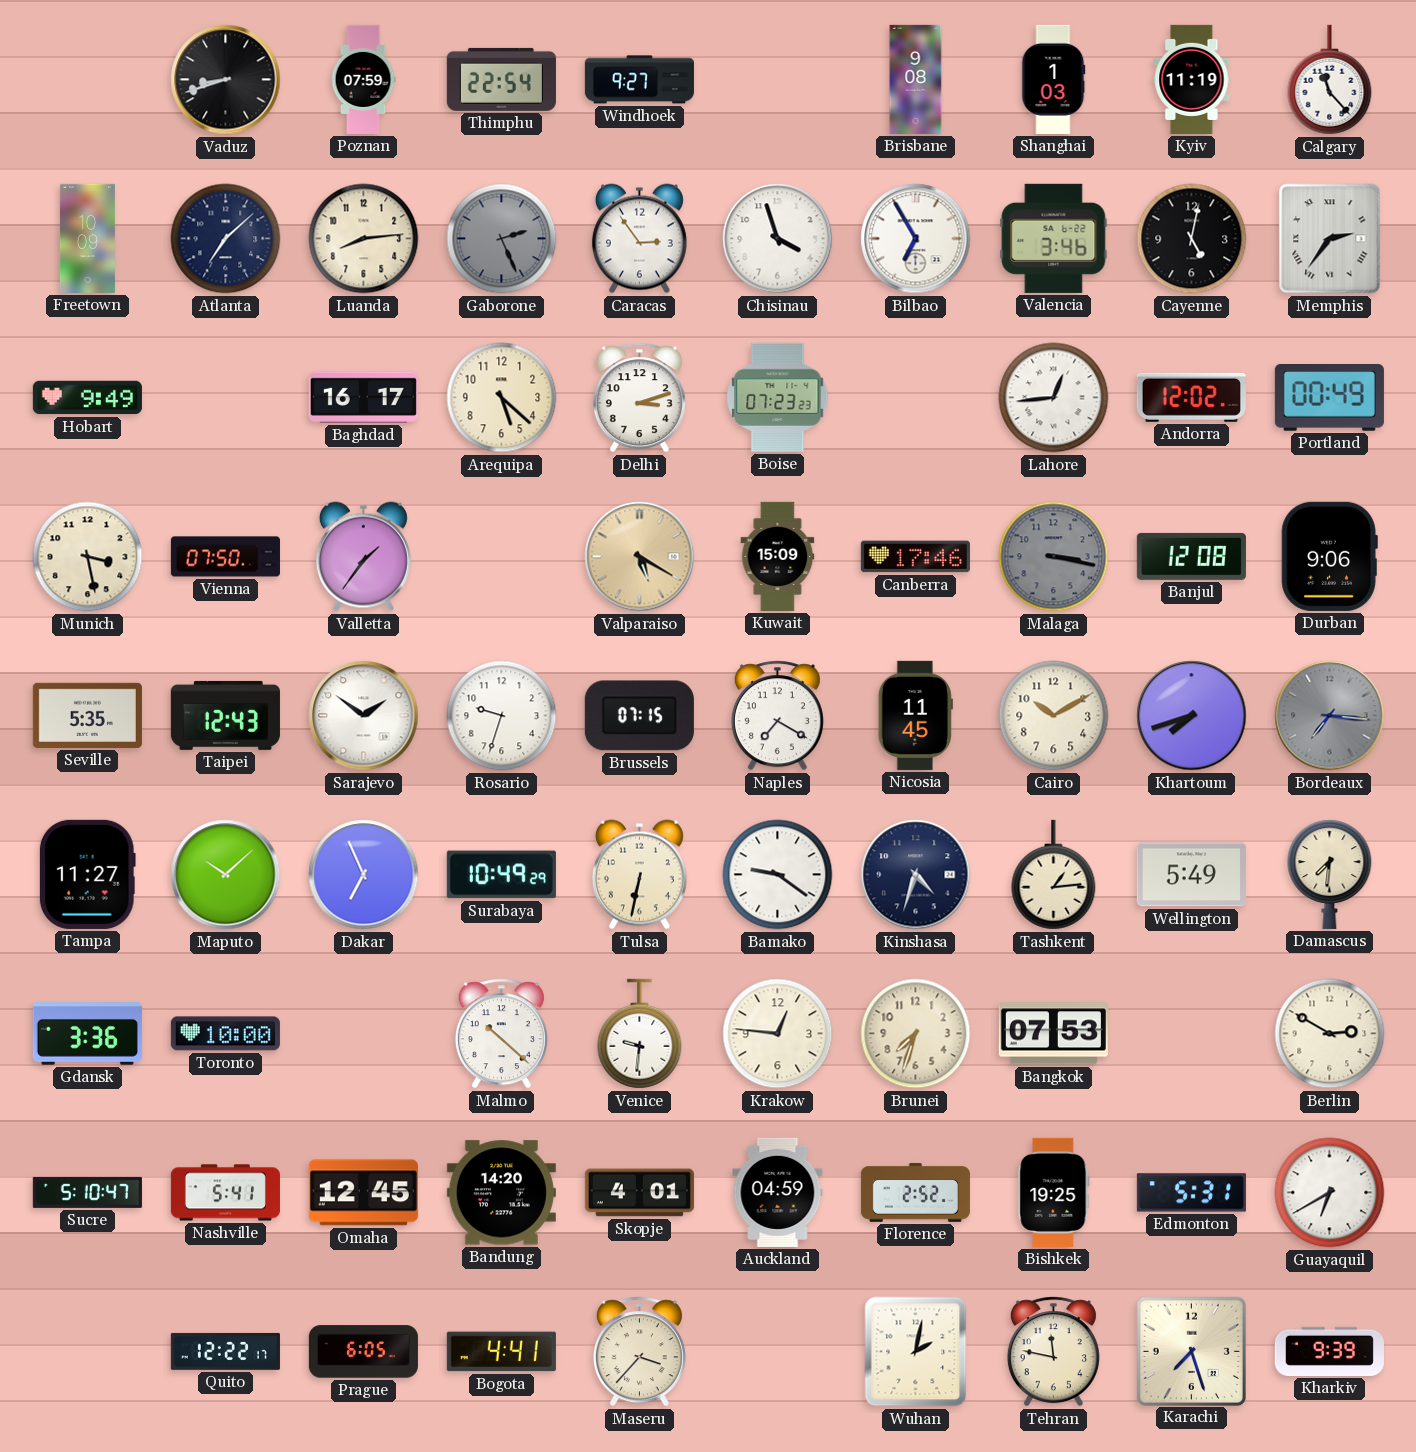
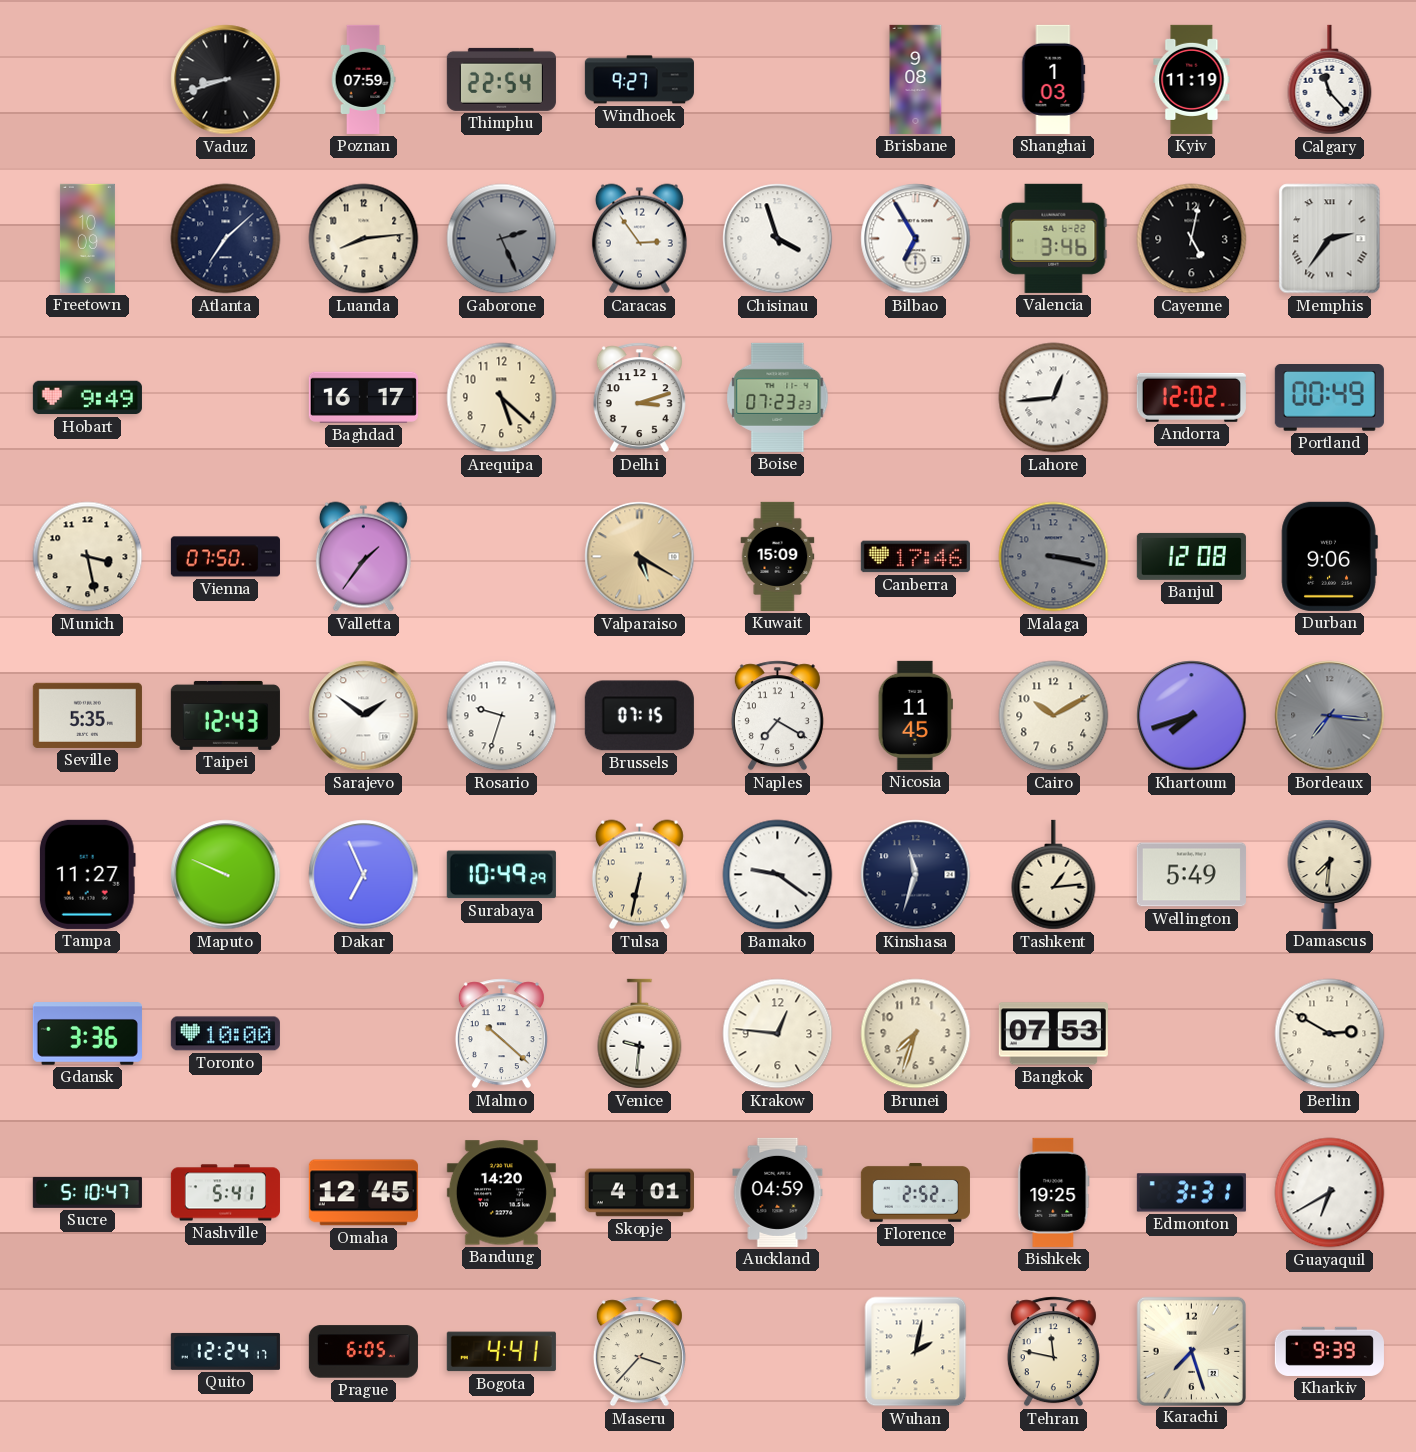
Maputo: 10:08 -> 9:49
Kinshasa: 4:33 -> 11:33
Edmonton: 5:31 -> 3:31
Quito: 12:22 -> 12:24
